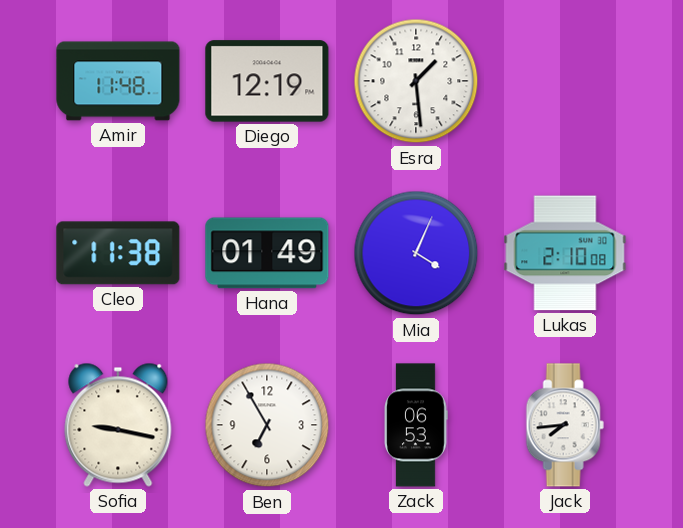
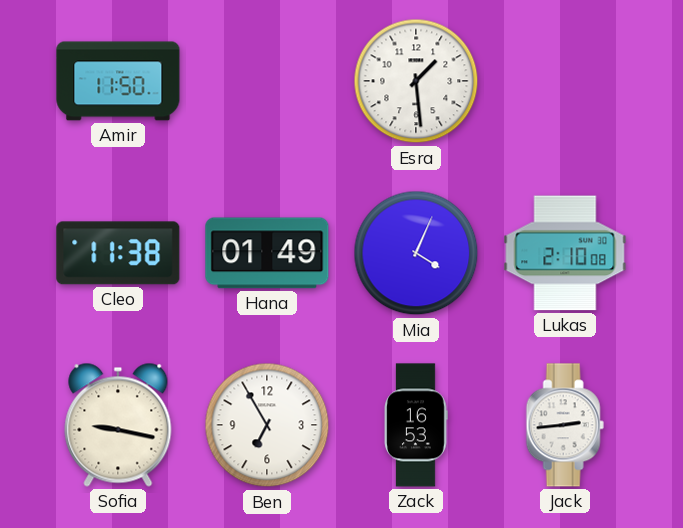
Amir: 11:48 -> 11:50
Diego: 12:19 -> none
Zack: 06:53 -> 16:53
Jack: 7:44 -> 2:44
